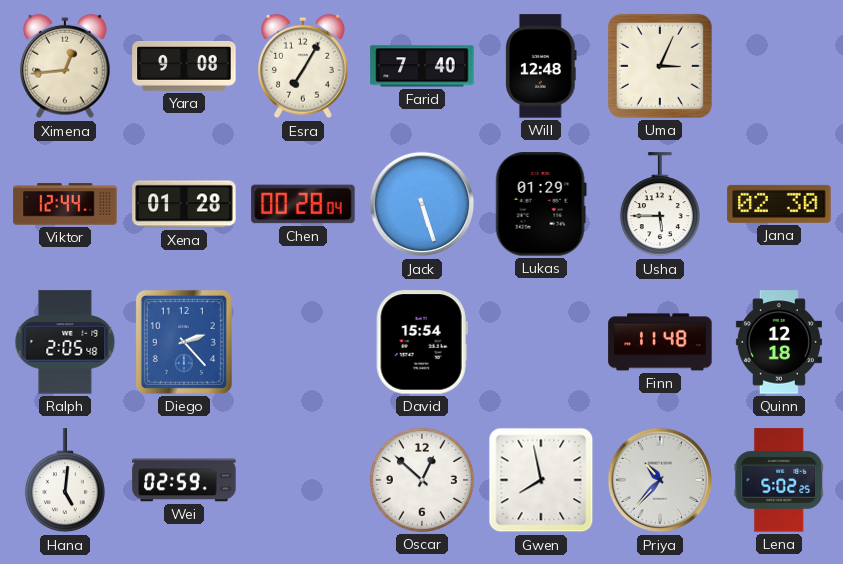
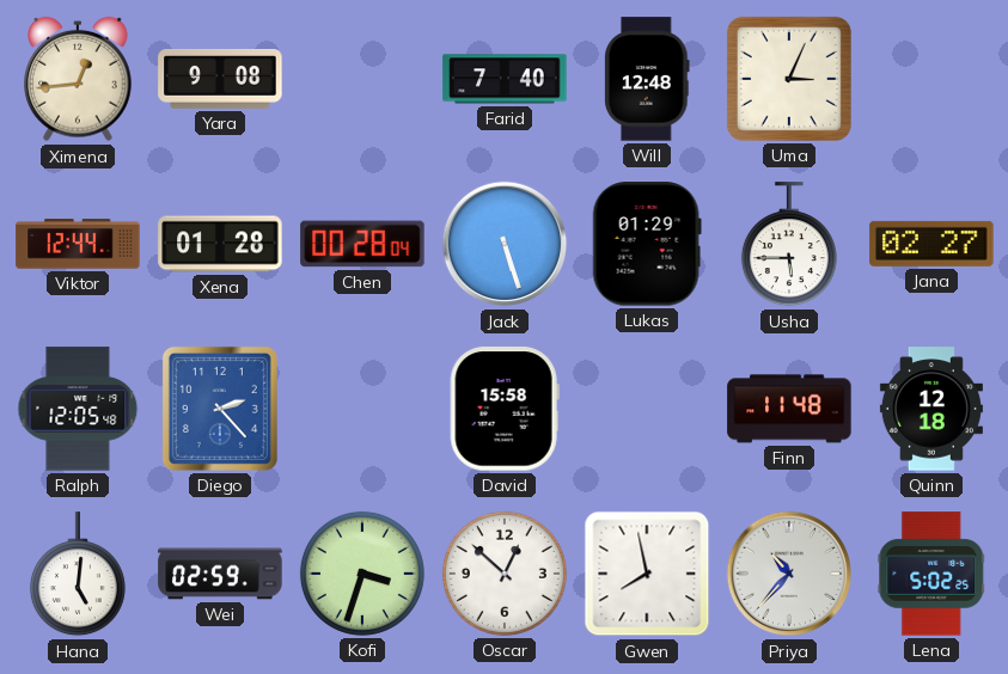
Esra: 7:05 -> none
Jana: 02:30 -> 02:27
Ralph: 2:05 -> 12:05
David: 15:54 -> 15:58
Kofi: none -> 3:33
